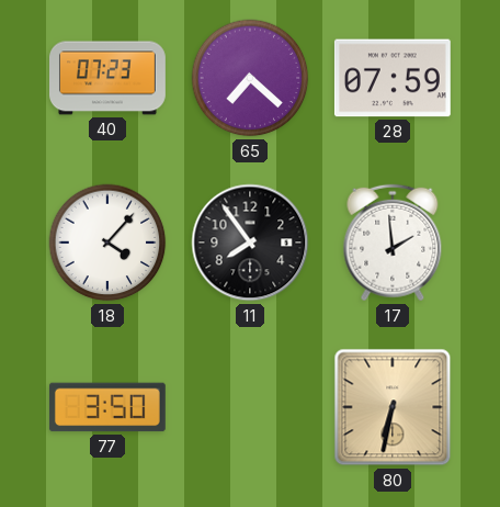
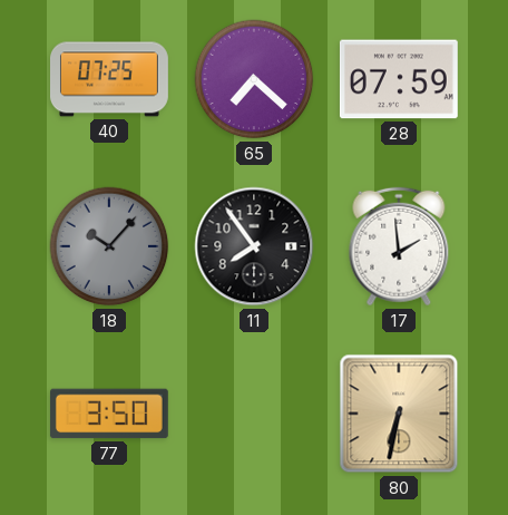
40: 07:23 -> 07:25
18: 4:07 -> 10:07
18 dial: white -> grey
